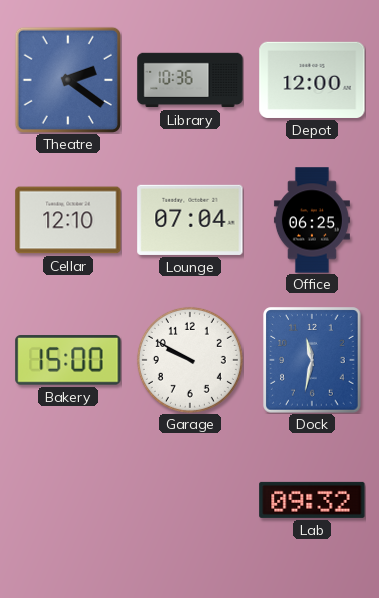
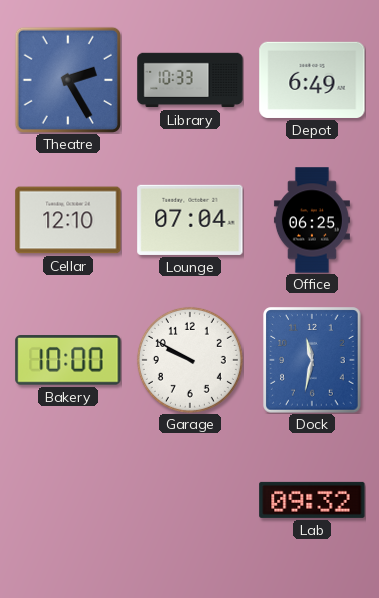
Theatre: 2:21 -> 2:25
Library: 10:36 -> 10:33
Depot: 12:00 -> 6:49
Bakery: 15:00 -> 10:00
